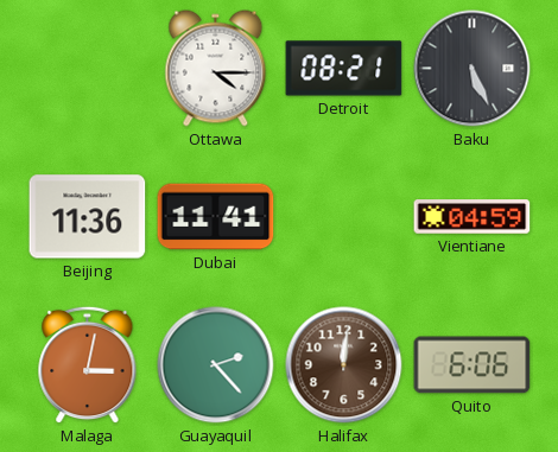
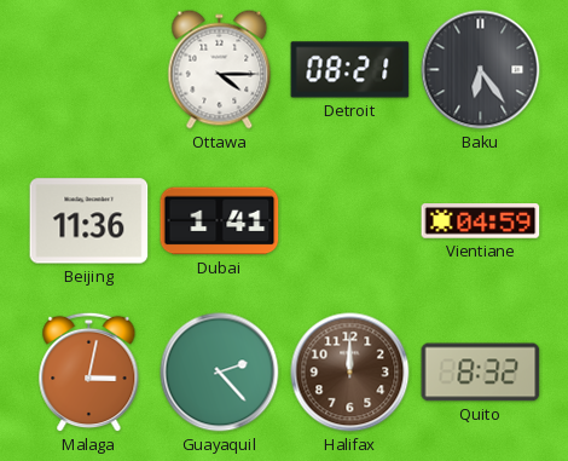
Baku: 5:26 -> 6:24
Dubai: 11:41 -> 1:41
Halifax: 12:01 -> 12:00
Quito: 6:06 -> 8:32
